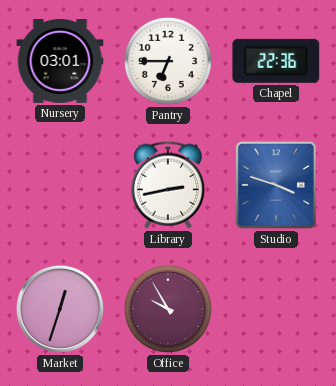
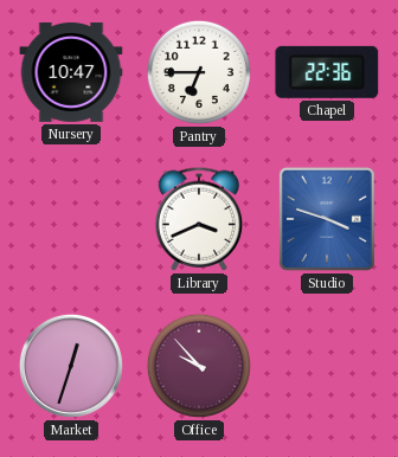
Nursery: 03:01 -> 10:47
Library: 2:43 -> 3:41
Office: 9:55 -> 9:53
